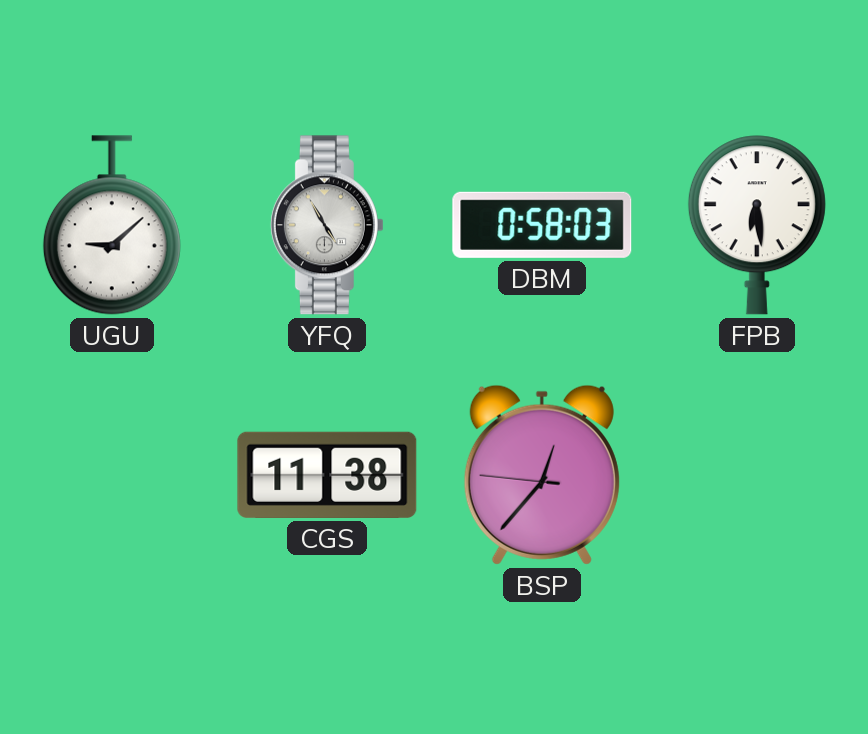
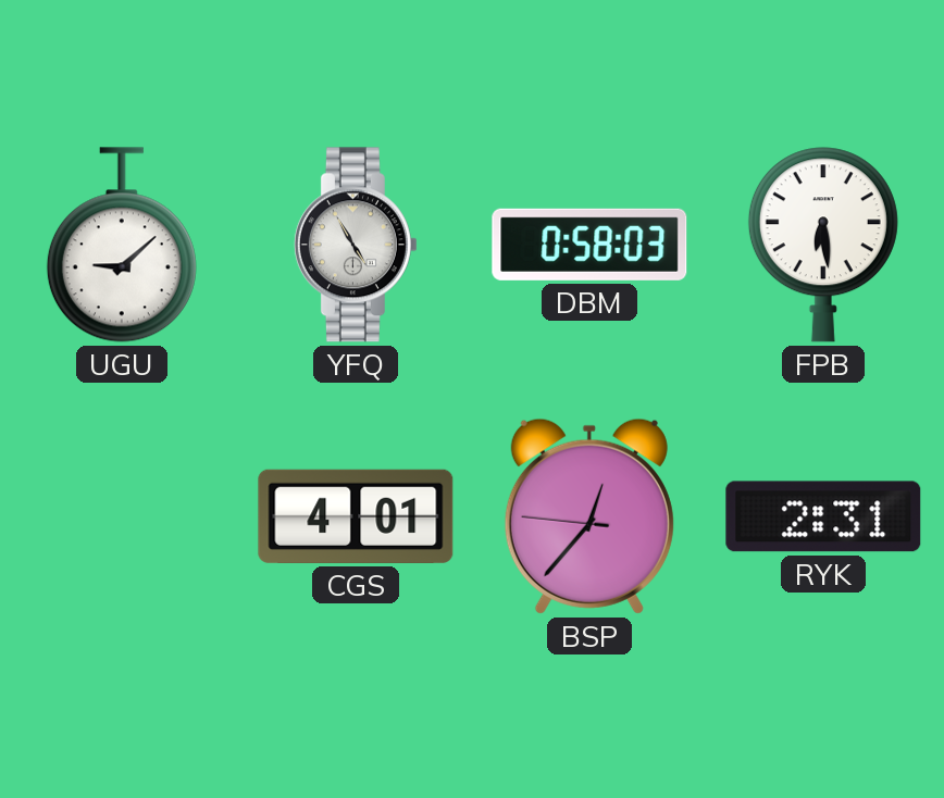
CGS: 11:38 -> 4:01
RYK: none -> 2:31
